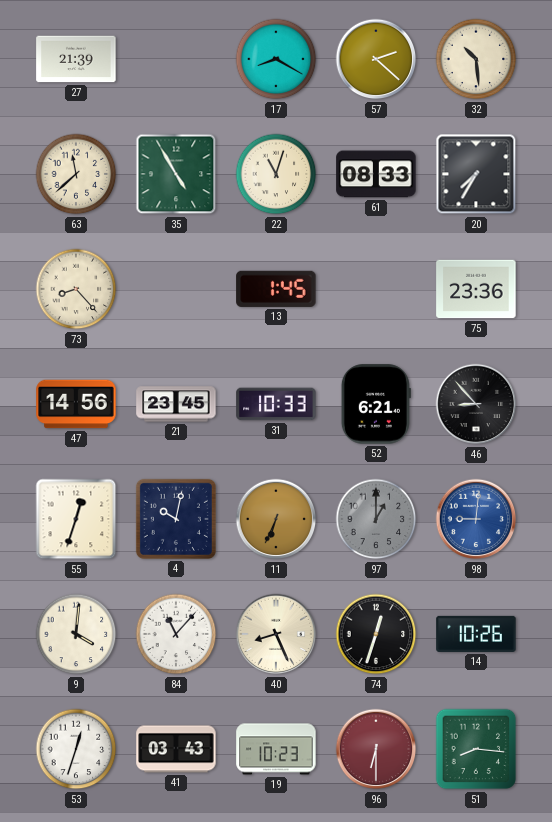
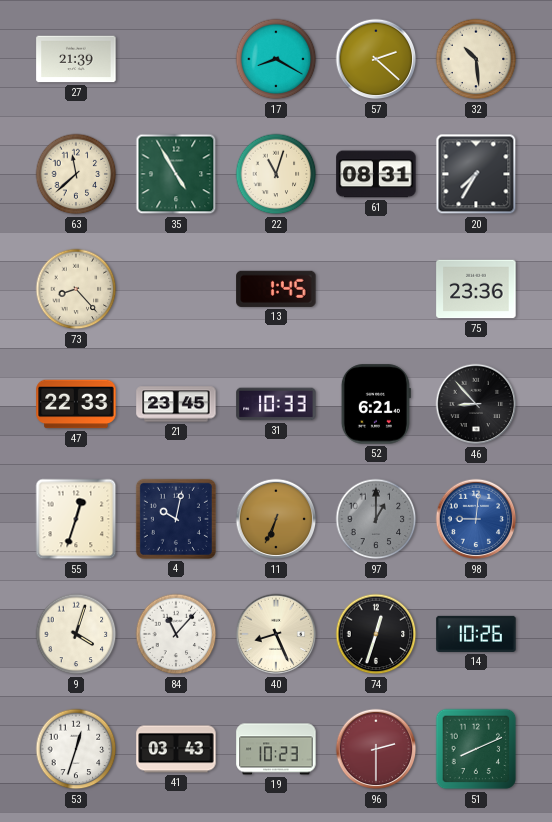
61: 08:33 -> 08:31
47: 14:56 -> 22:33
9: 4:01 -> 4:03
96: 6:30 -> 2:30
51: 8:16 -> 8:11
